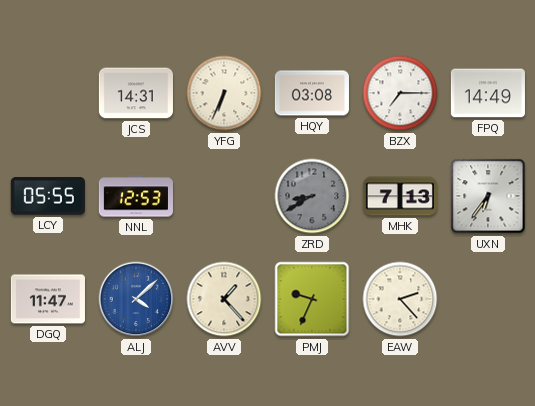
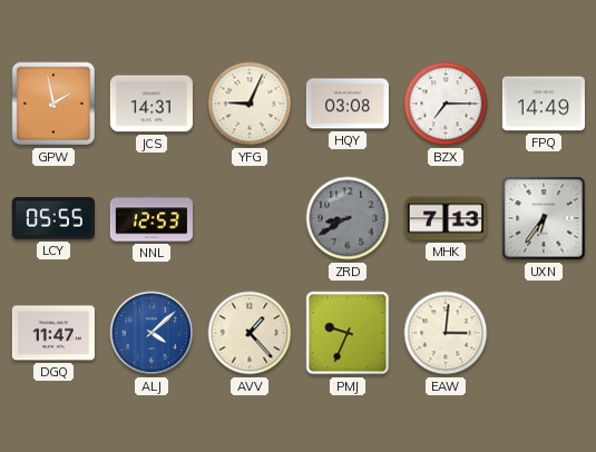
GPW: none -> 1:58
YFG: 6:34 -> 9:04
EAW: 2:23 -> 3:01
